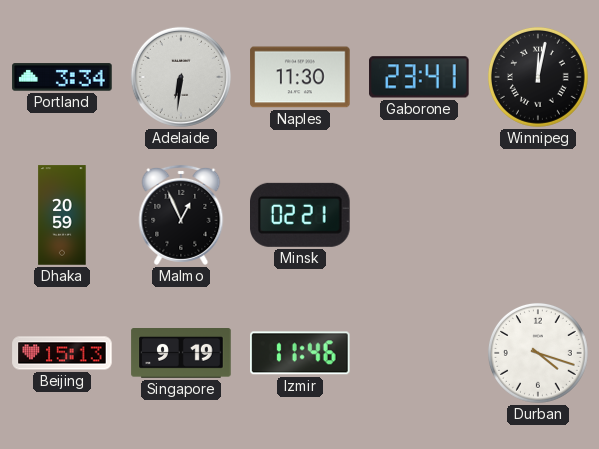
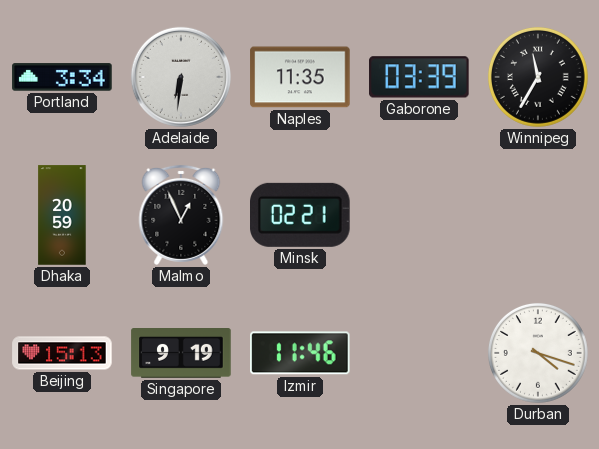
Naples: 11:30 -> 11:35
Gaborone: 23:41 -> 03:39
Winnipeg: 12:02 -> 11:35
